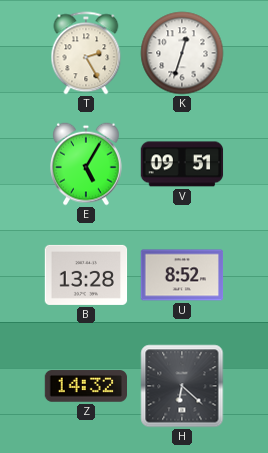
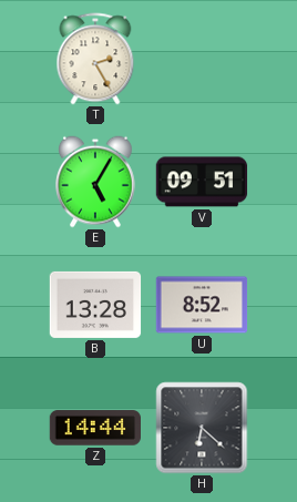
K: 12:33 -> none
Z: 14:32 -> 14:44
